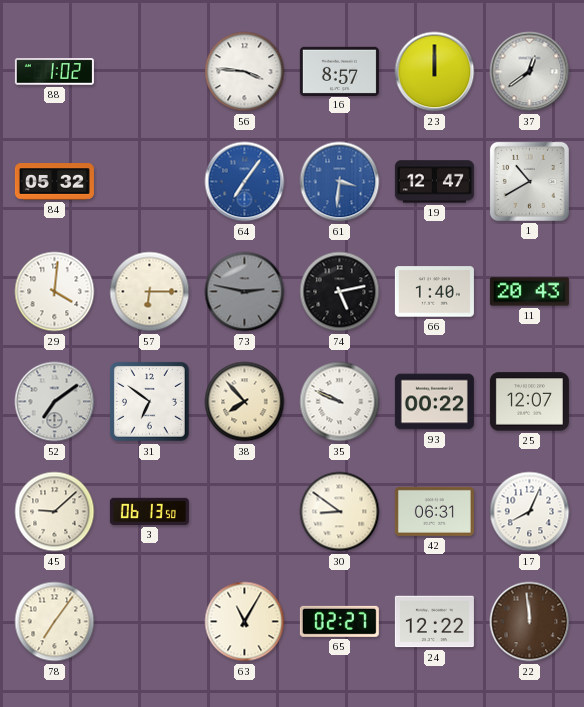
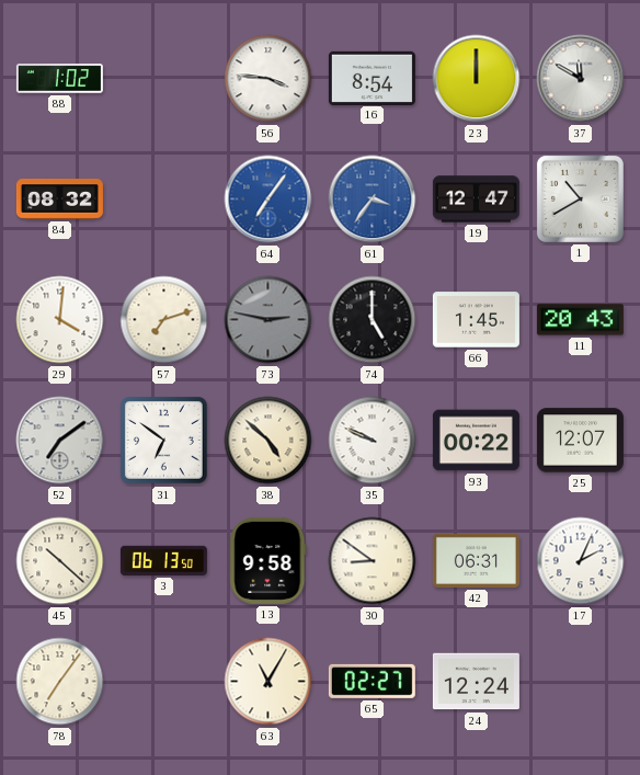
16: 8:57 -> 8:54
37: 12:39 -> 11:50
84: 05:32 -> 08:32
61: 3:31 -> 3:36
57: 6:15 -> 7:12
74: 5:13 -> 5:00
66: 1:40 -> 1:45
38: 7:53 -> 4:52
45: 9:08 -> 10:22
13: none -> 9:58
17: 8:04 -> 2:04
24: 12:22 -> 12:24
22: 11:59 -> none
